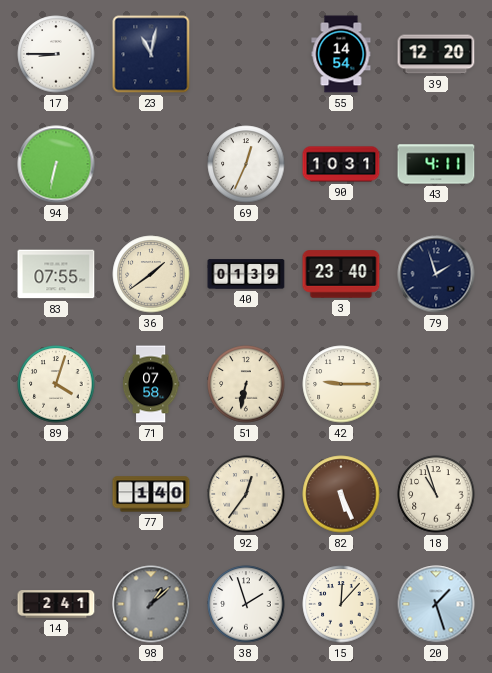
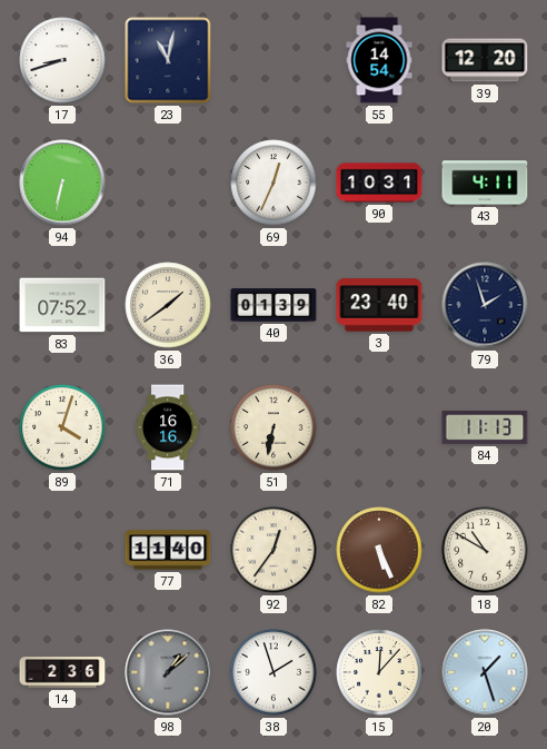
17: 8:45 -> 8:42
83: 07:55 -> 07:52
71: 07:58 -> 16:16
42: 9:15 -> none
84: none -> 11:13
77: 1:40 -> 11:40
18: 10:57 -> 10:50
14: 2:41 -> 2:36
